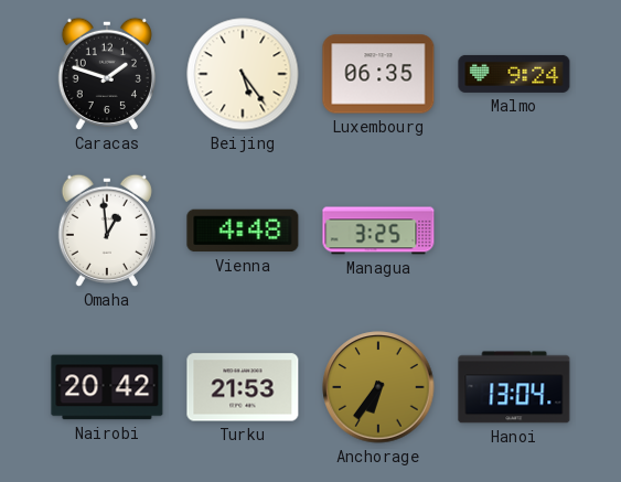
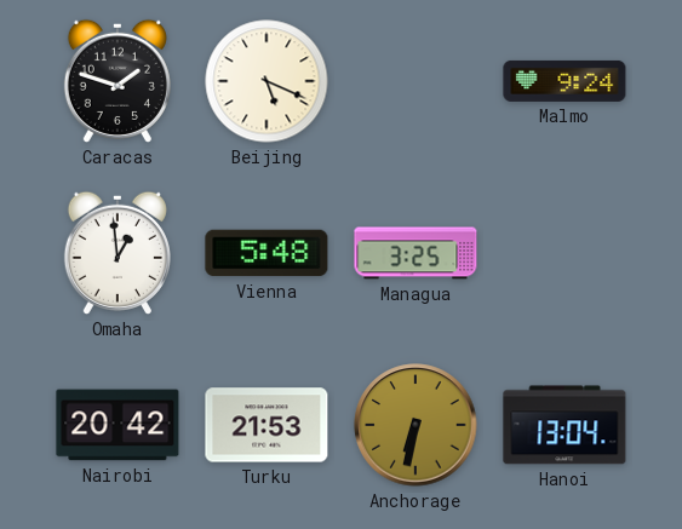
Beijing: 5:24 -> 5:19
Luxembourg: 06:35 -> none
Vienna: 4:48 -> 5:48
Anchorage: 6:36 -> 6:32
